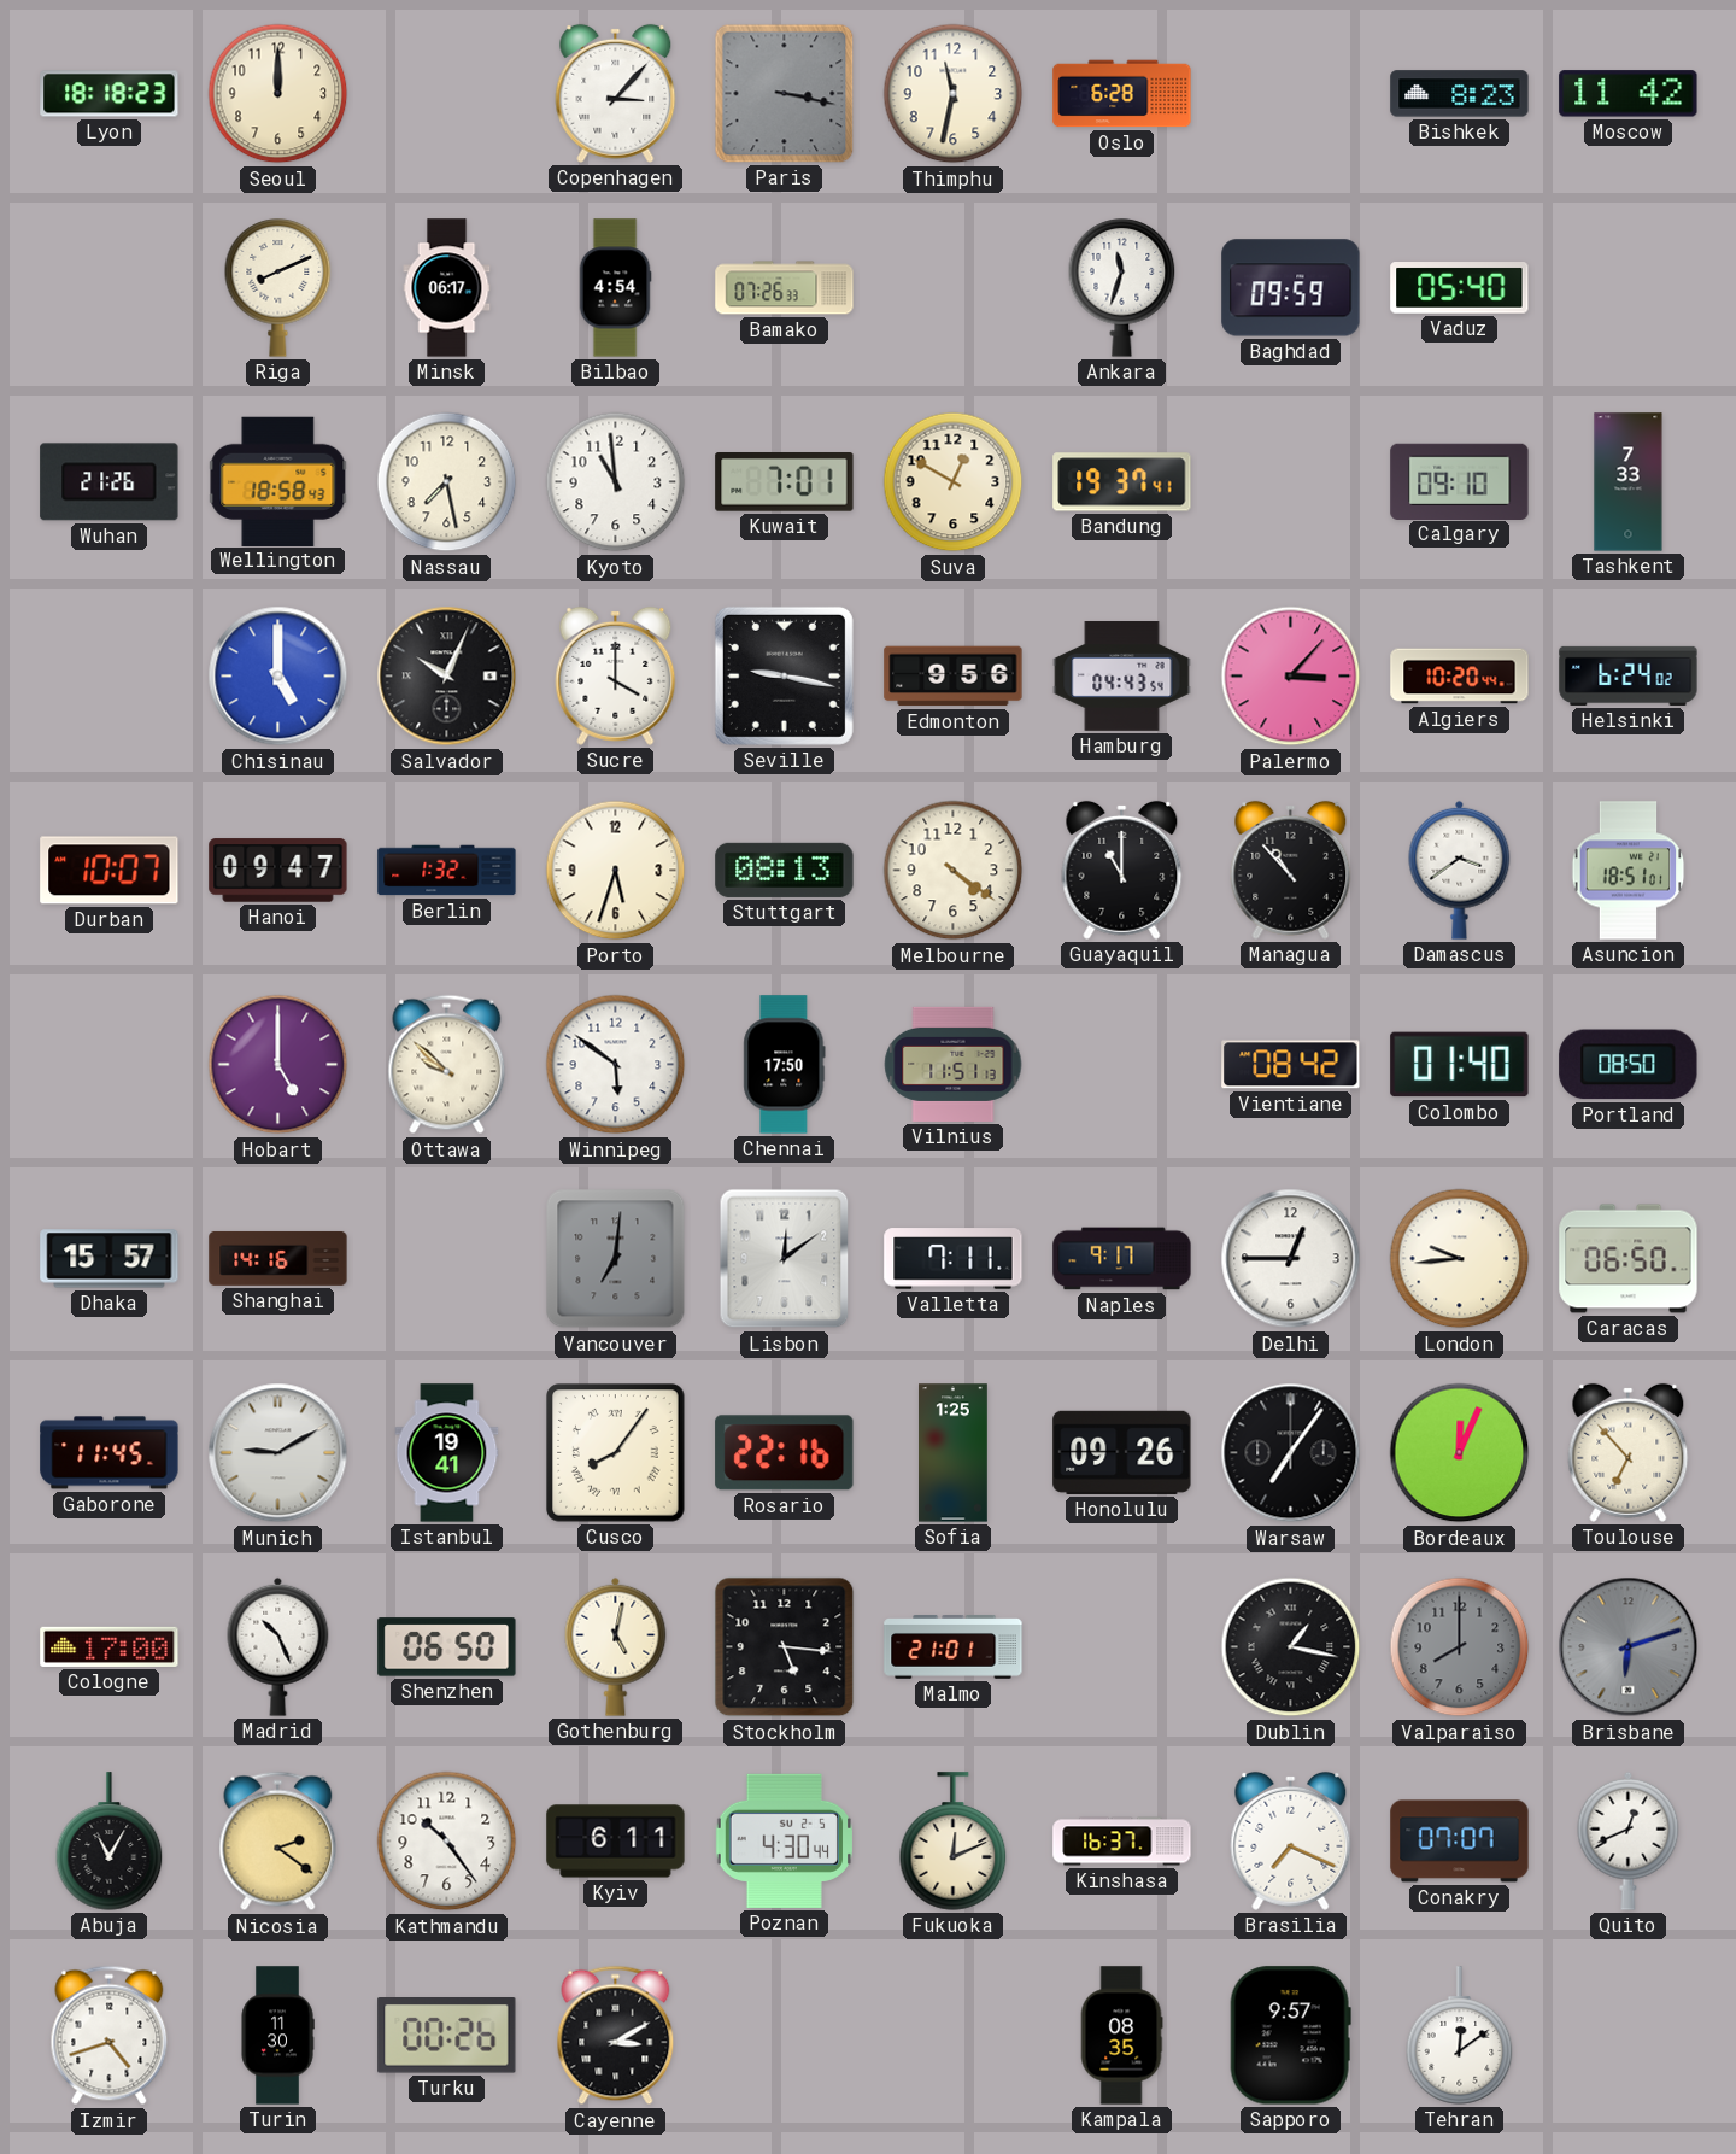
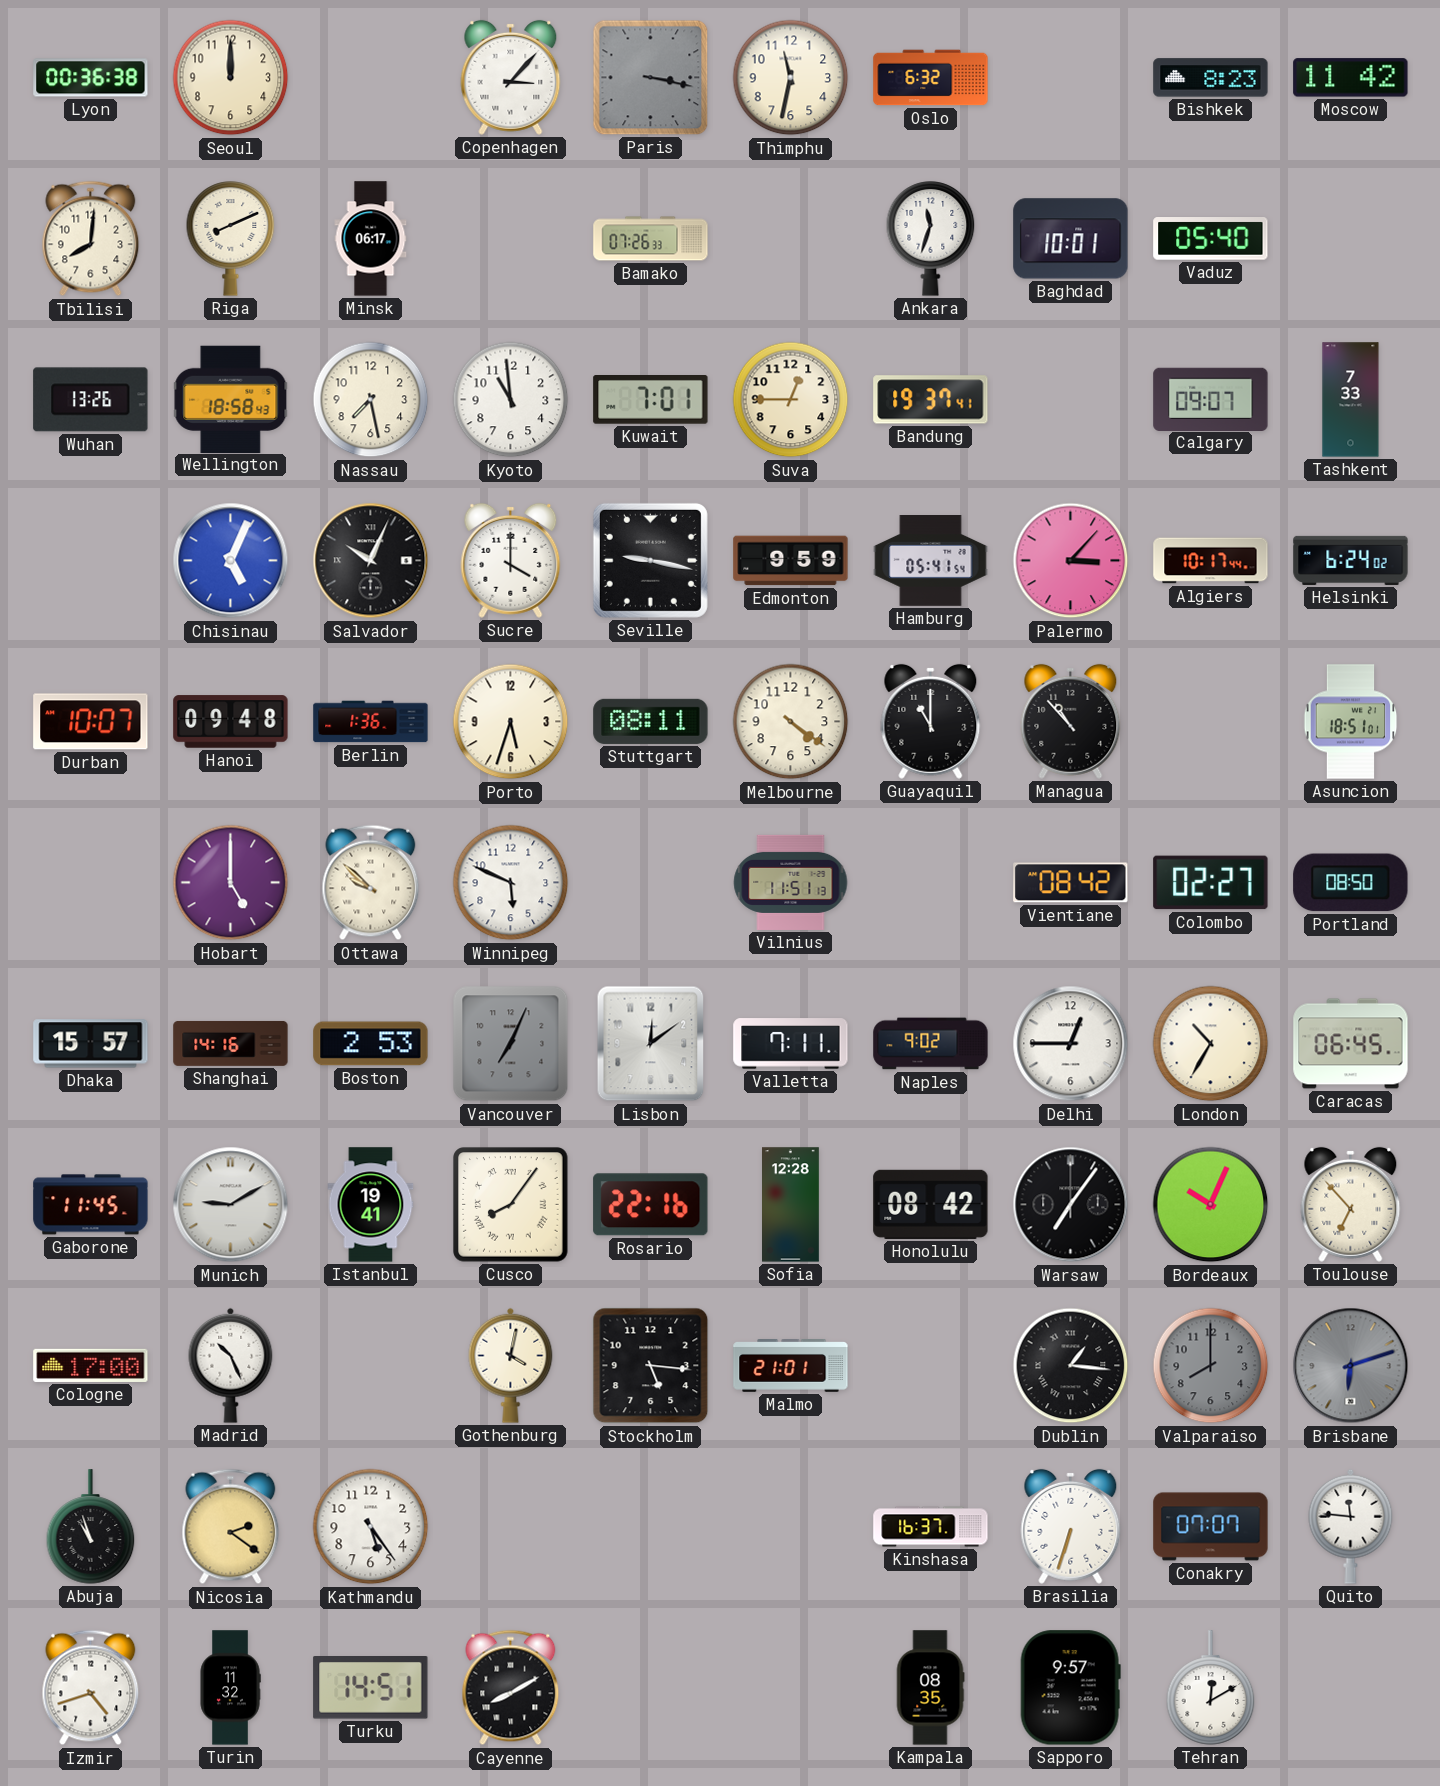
Lyon: 18:18 -> 00:36
Oslo: 6:28 -> 6:32
Tbilisi: none -> 8:01
Bilbao: 4:54 -> none
Baghdad: 09:59 -> 10:01
Wuhan: 21:26 -> 13:26
Suva: 12:50 -> 12:45
Calgary: 09:10 -> 09:07
Chisinau: 5:00 -> 5:04
Edmonton: 9:56 -> 9:59
Hamburg: 04:43 -> 05:41
Algiers: 10:20 -> 10:17
Hanoi: 09:47 -> 09:48
Berlin: 1:32 -> 1:36
Stuttgart: 08:13 -> 08:11
Damascus: 3:39 -> none
Winnipeg: 5:51 -> 5:49
Chennai: 17:50 -> none
Colombo: 01:40 -> 02:27
Boston: none -> 2:53
Vancouver: 7:01 -> 7:04
Naples: 9:17 -> 9:02
London: 9:44 -> 10:35
Caracas: 06:50 -> 06:45
Sofia: 1:25 -> 12:28
Honolulu: 09:26 -> 08:42
Bordeaux: 12:04 -> 10:04
Shenzhen: 06:50 -> none
Gothenburg: 5:02 -> 4:02
Dublin: 1:17 -> 1:16
Abuja: 11:05 -> 10:57
Kathmandu: 10:24 -> 5:24
Kyiv: 6:11 -> none
Poznan: 4:30 -> none
Fukuoka: 12:11 -> none
Brasilia: 7:19 -> 6:33
Quito: 12:41 -> 11:46
Turin: 11:30 -> 11:32
Turku: 00:26 -> 14:51
Cayenne: 3:10 -> 8:10
Tehran: 12:09 -> 12:10
